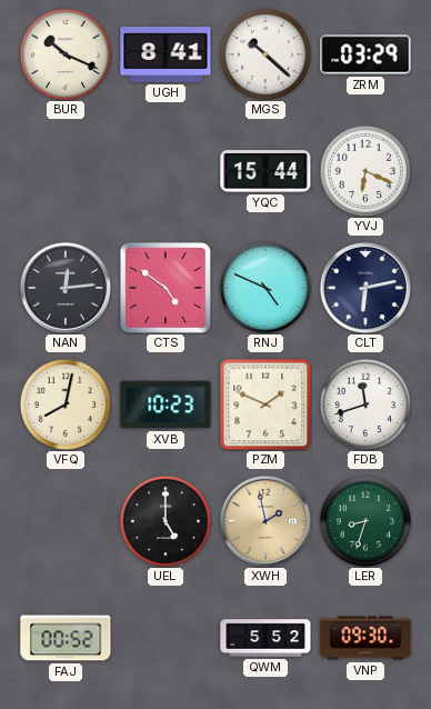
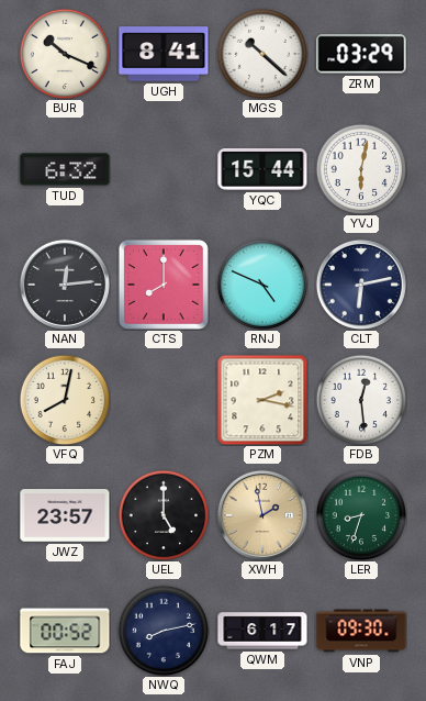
TUD: none -> 6:32
YVJ: 6:19 -> 6:02
CTS: 4:51 -> 8:00
XVB: 10:23 -> none
PZM: 1:49 -> 2:17
FDB: 11:42 -> 12:29
JWZ: none -> 23:57
NWQ: none -> 8:13
QWM: 5:52 -> 6:17
